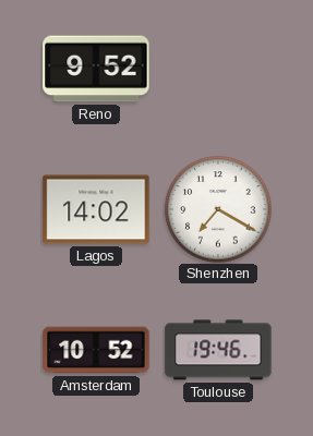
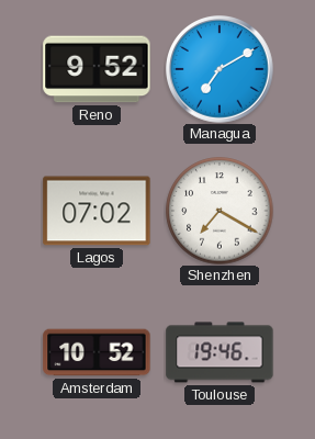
Managua: none -> 7:10
Lagos: 14:02 -> 07:02
